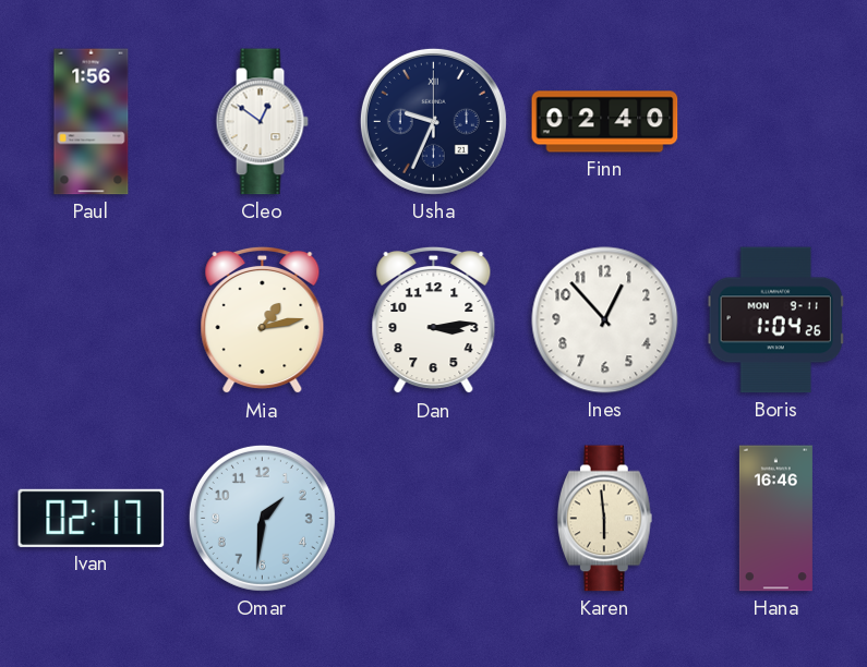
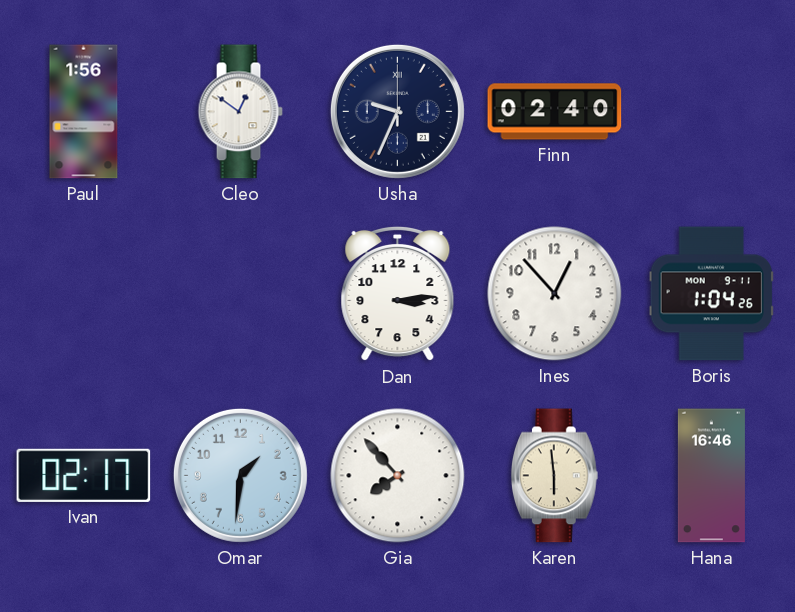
Mia: 1:13 -> none
Gia: none -> 7:53
